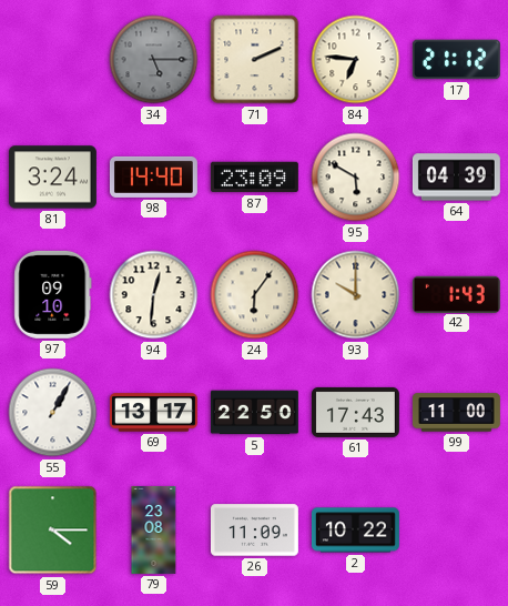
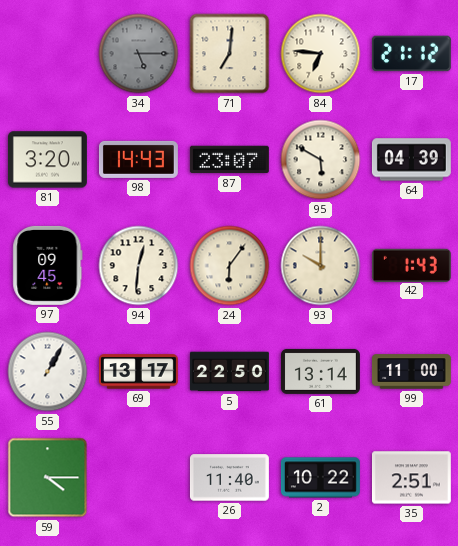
71: 2:11 -> 7:01
81: 3:24 -> 3:20
98: 14:40 -> 14:43
87: 23:09 -> 23:07
97: 09:10 -> 09:45
61: 17:43 -> 13:14
79: 23:08 -> none
26: 11:09 -> 11:40
35: none -> 2:51
